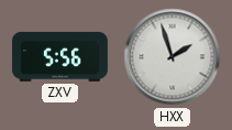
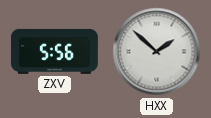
HXX: 1:57 -> 1:52
